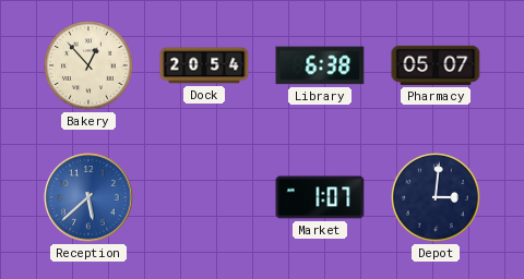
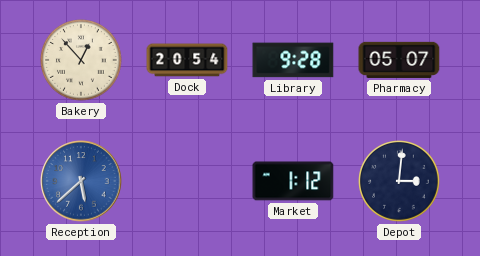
Library: 6:38 -> 9:28
Market: 1:07 -> 1:12
